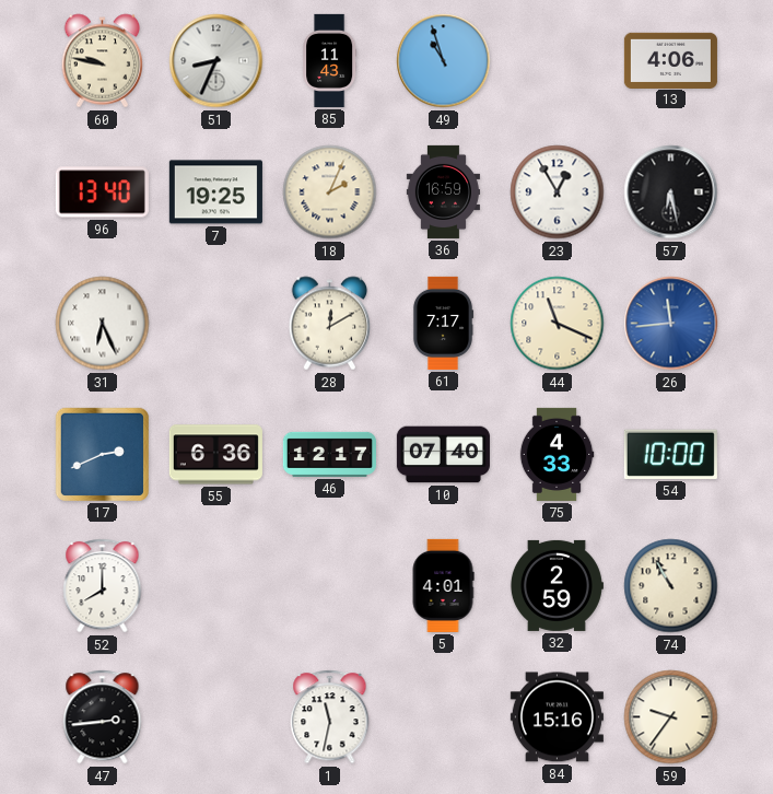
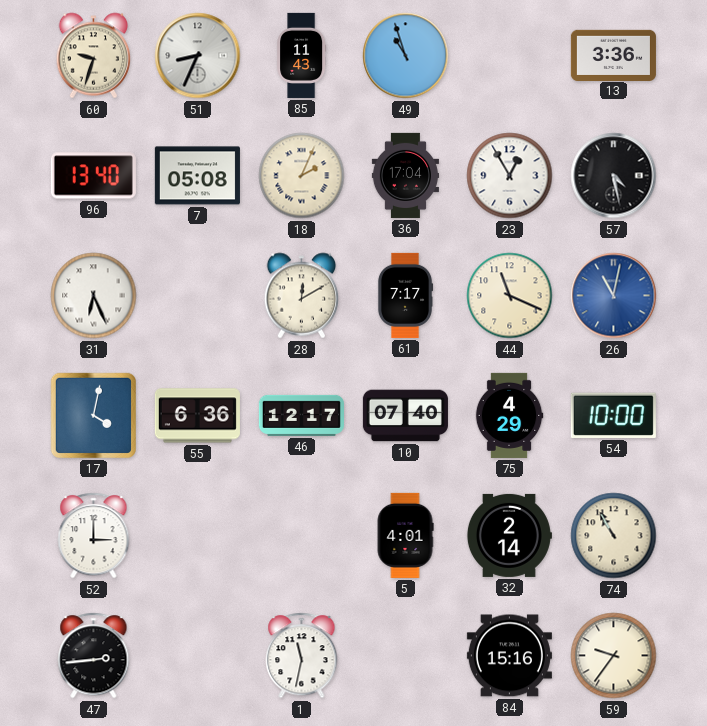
60: 9:47 -> 9:33
13: 4:06 -> 3:36
7: 19:25 -> 05:08
36: 16:59 -> 17:04
57: 6:28 -> 4:28
26: 11:44 -> 11:02
17: 2:41 -> 4:02
75: 4:33 -> 4:29
52: 8:00 -> 3:00
32: 2:59 -> 2:14
